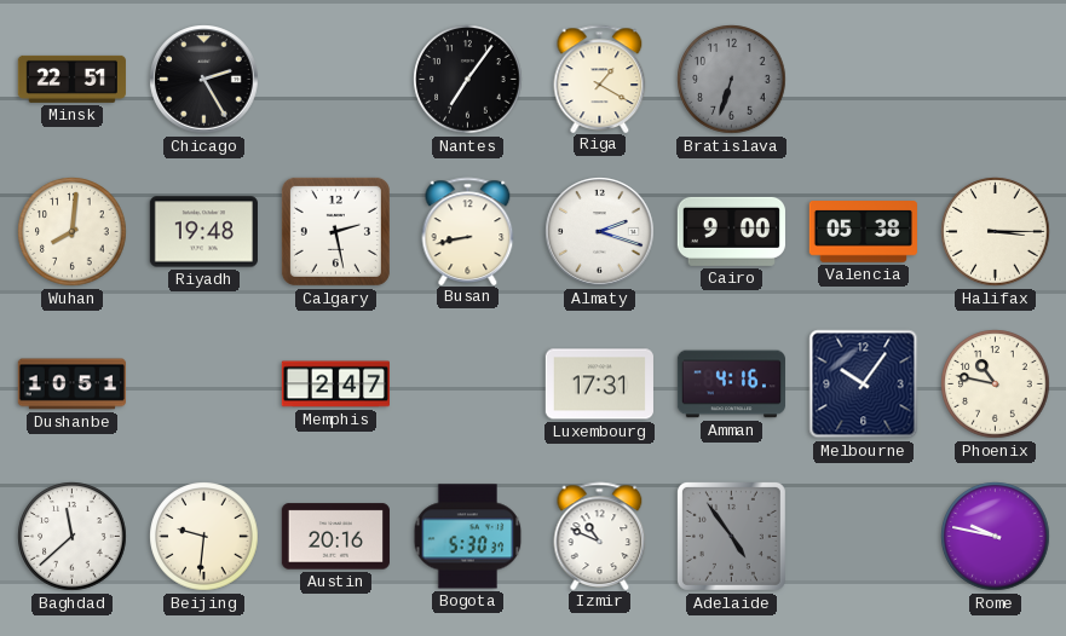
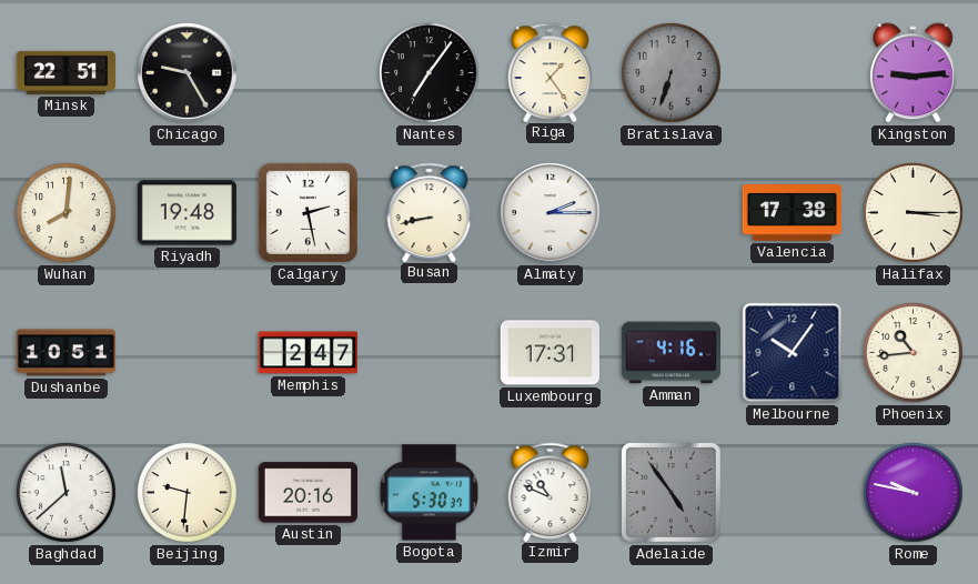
Chicago: 2:25 -> 9:25
Riga: 1:20 -> 1:24
Kingston: none -> 9:14
Almaty: 2:18 -> 2:15
Cairo: 9:00 -> none
Valencia: 05:38 -> 17:38
Phoenix: 10:47 -> 10:44
